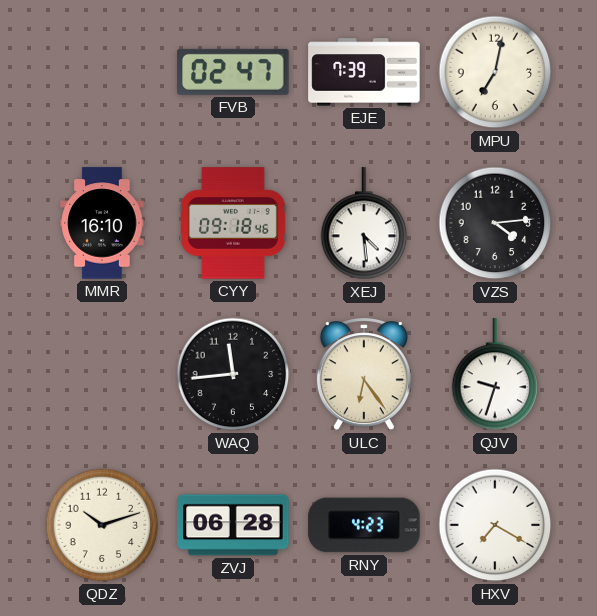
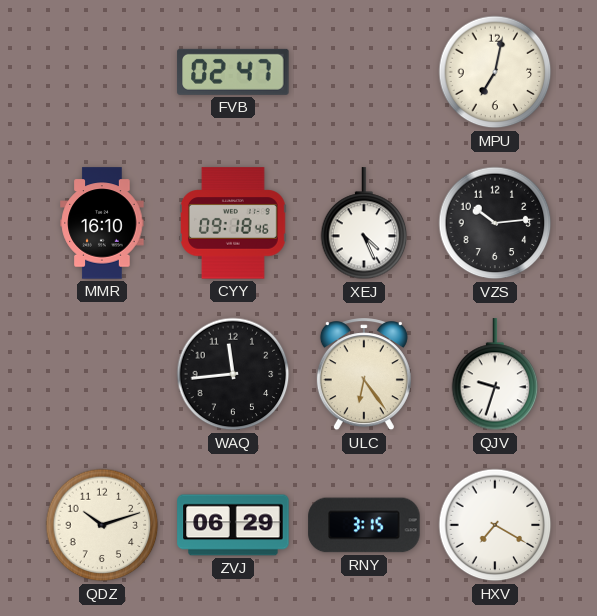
EJE: 7:39 -> none
XEJ: 4:29 -> 4:26
VZS: 4:14 -> 10:14
ZVJ: 06:28 -> 06:29
RNY: 4:23 -> 3:15
